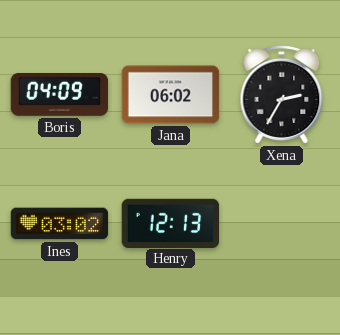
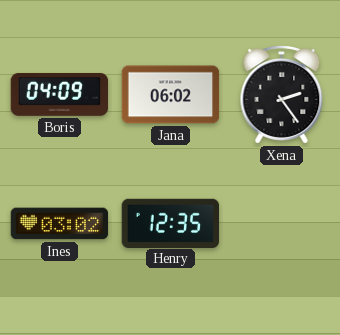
Xena: 2:35 -> 2:24
Henry: 12:13 -> 12:35
